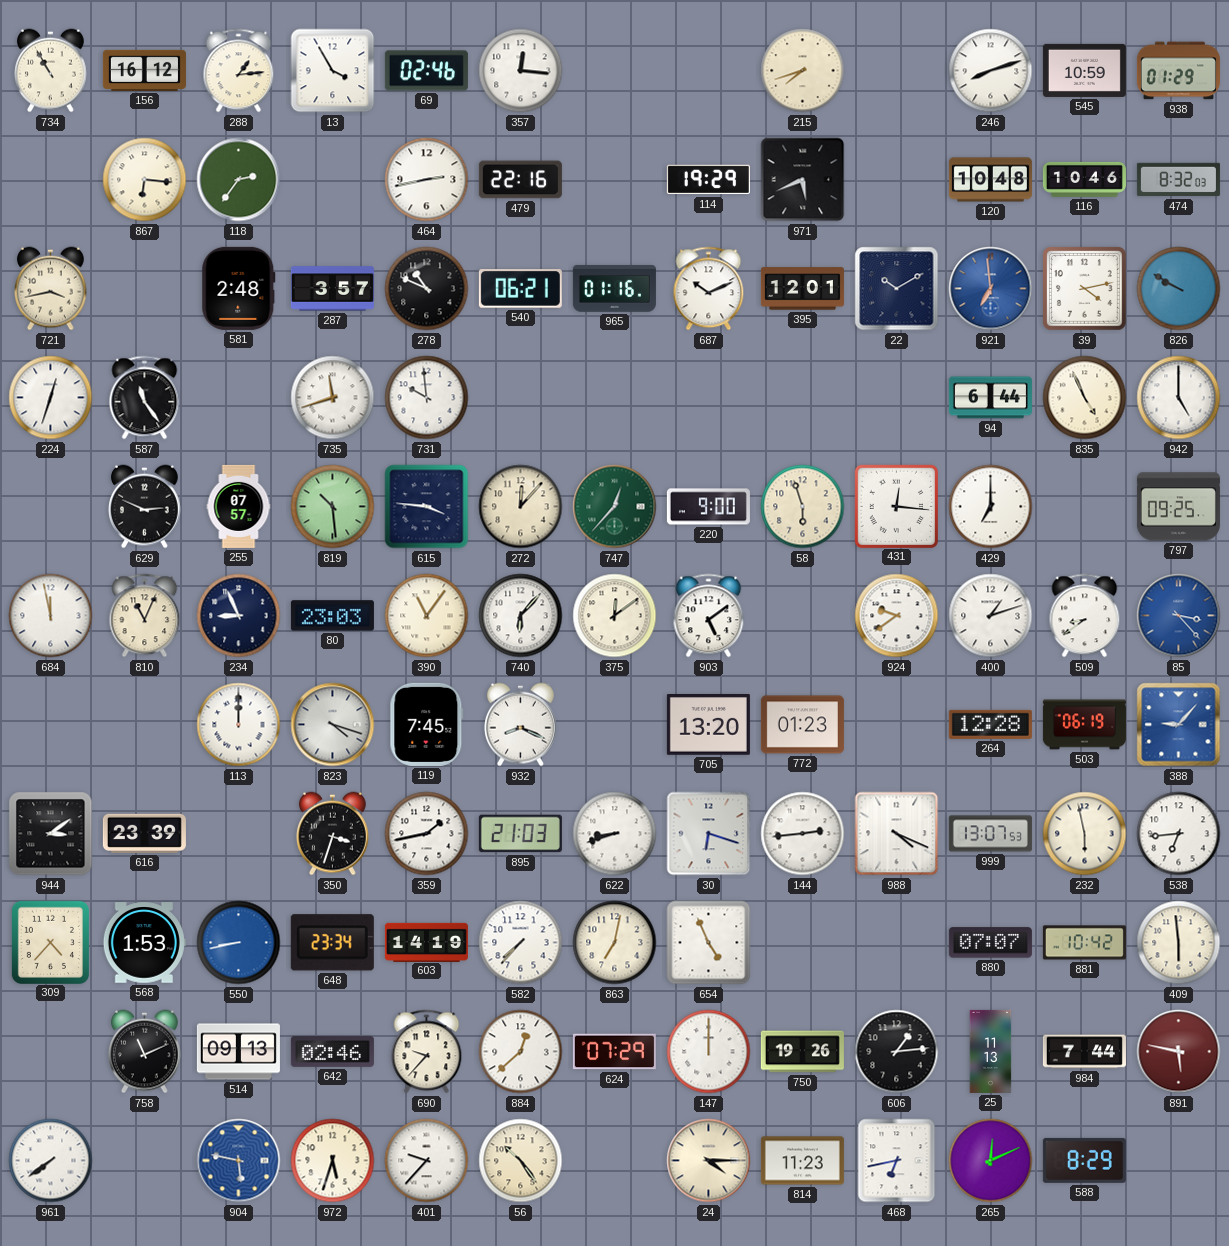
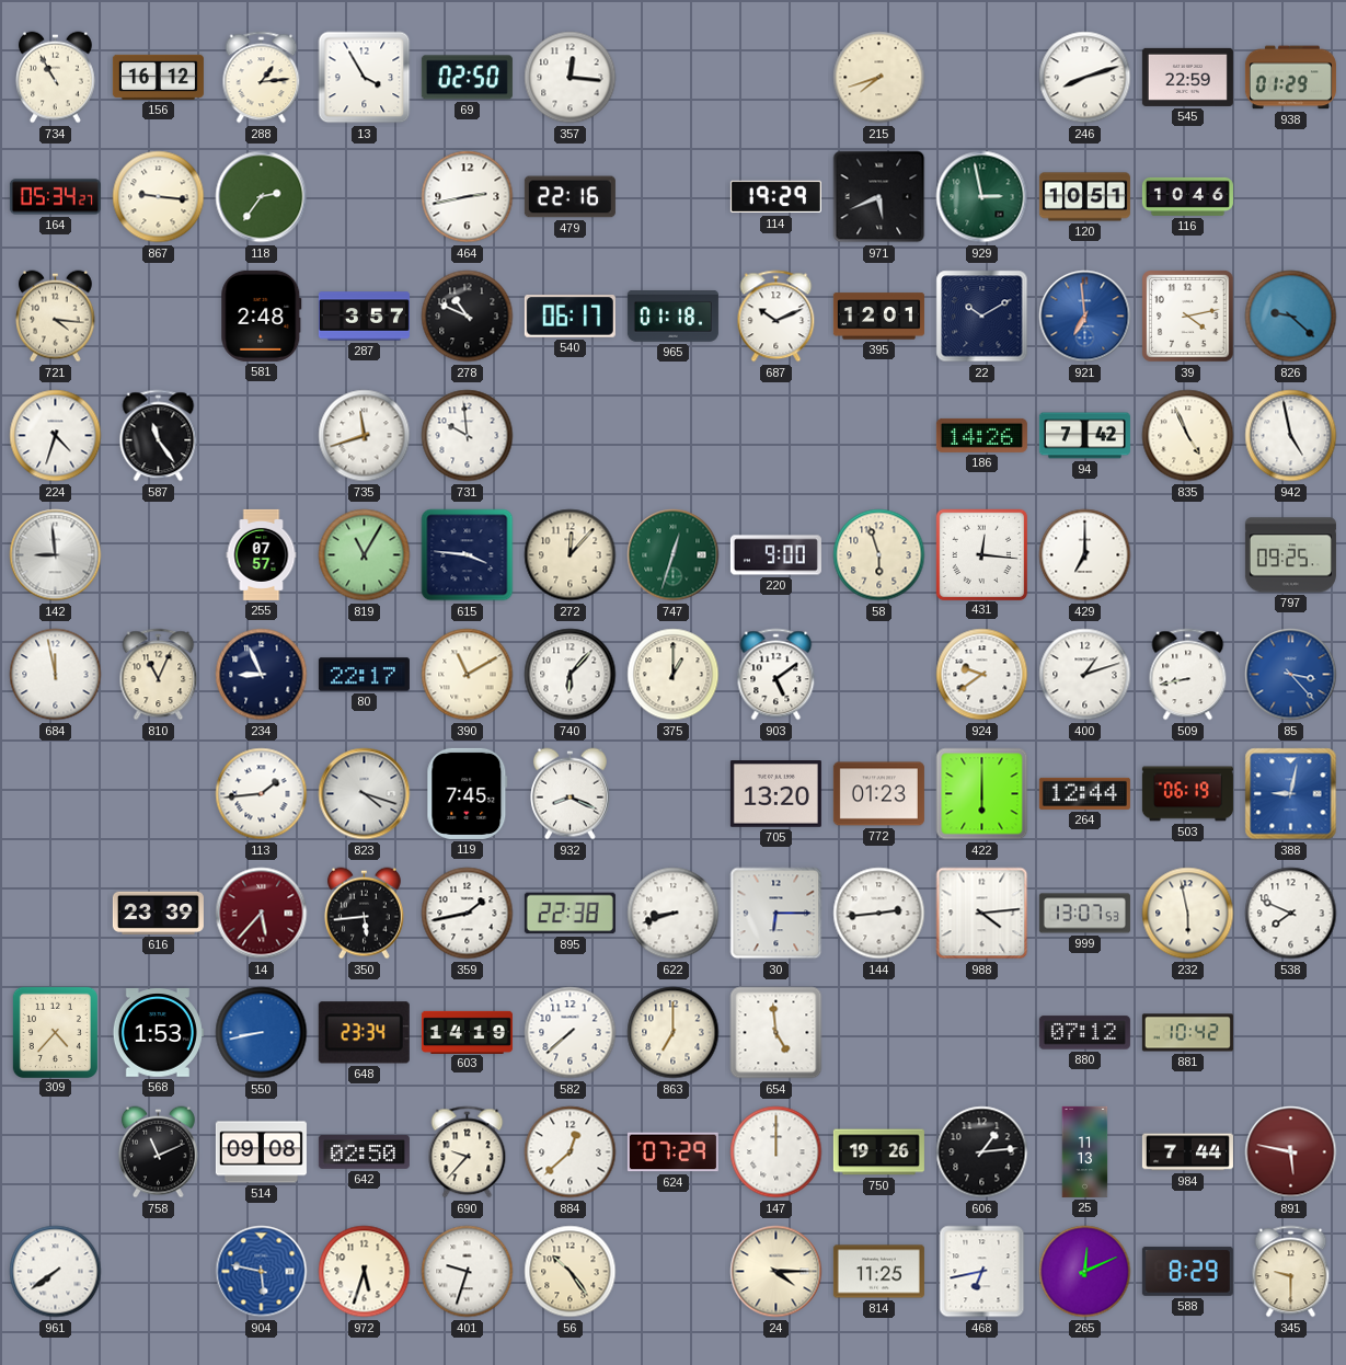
69: 02:46 -> 02:50
545: 10:59 -> 22:59
164: none -> 05:34
867: 6:16 -> 9:16
929: none -> 2:58
120: 10:48 -> 10:51
474: 8:32 -> none
721: 3:43 -> 4:16
540: 06:21 -> 06:17
965: 01:16 -> 01:18
826: 9:50 -> 9:22
224: 12:33 -> 4:33
186: none -> 14:26
94: 6:44 -> 7:42
942: 5:00 -> 4:58
142: none -> 8:59
629: 2:49 -> none
819: 10:29 -> 11:05
747: 12:37 -> 12:33
80: 23:03 -> 22:17
390: 11:06 -> 11:10
375: 12:09 -> 1:00
509: 8:39 -> 8:43
113: 12:00 -> 1:44
422: none -> 6:00
264: 12:28 -> 12:44
388: 9:07 -> 9:02
944: 3:09 -> none
14: none -> 5:37
350: 3:33 -> 5:44
895: 21:03 -> 22:38
30: 6:18 -> 6:15
988: 4:19 -> 4:14
538: 6:44 -> 7:49
582: 7:37 -> 7:38
863: 7:02 -> 7:00
654: 4:56 -> 4:59
880: 07:07 -> 07:12
409: 5:59 -> none
514: 09:13 -> 09:08
642: 02:46 -> 02:50
401: 9:37 -> 9:33
814: 11:23 -> 11:25
345: none -> 9:30
